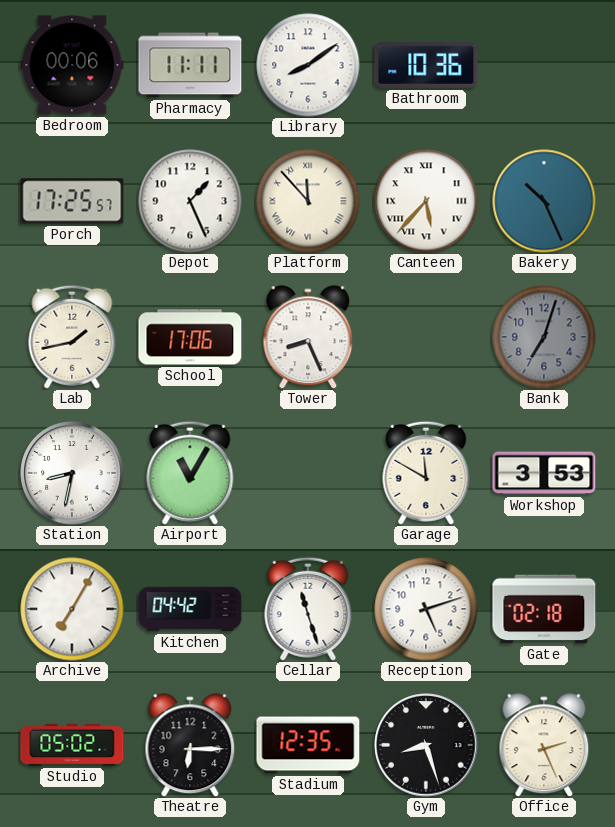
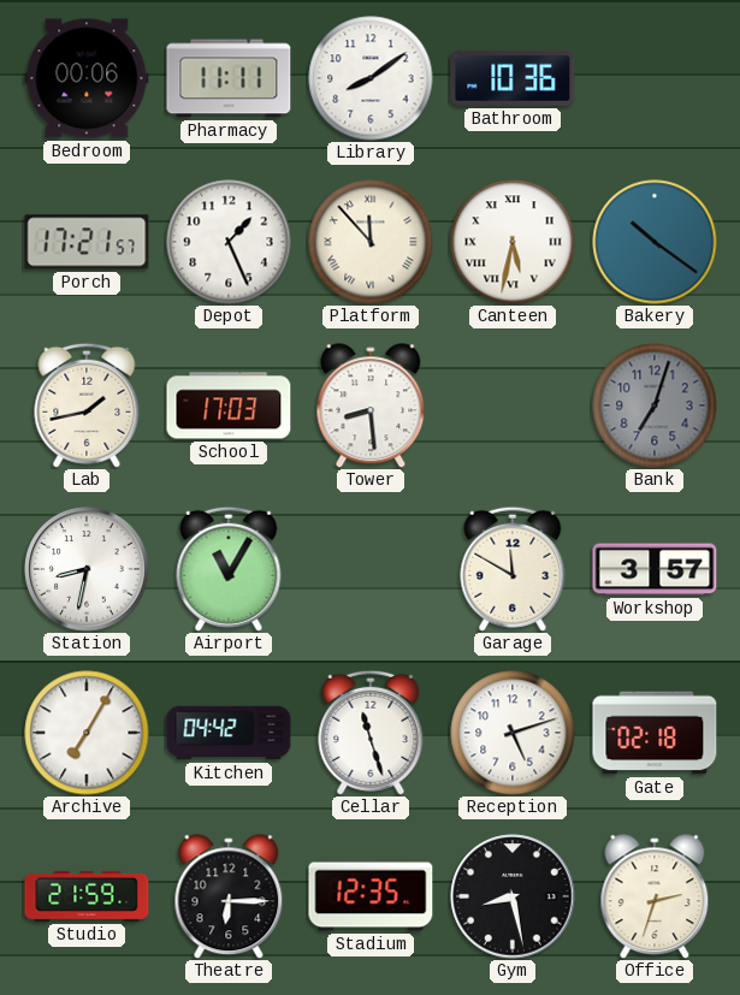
Porch: 17:25 -> 17:21
Canteen: 5:37 -> 5:32
Bakery: 10:26 -> 10:21
School: 17:06 -> 17:03
Tower: 8:26 -> 8:29
Workshop: 3:53 -> 3:57
Studio: 05:02 -> 21:59
Gym: 8:27 -> 8:28
Office: 2:26 -> 2:33
